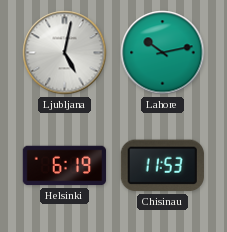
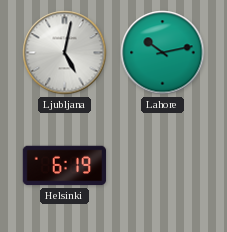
Chisinau: 11:53 -> none
